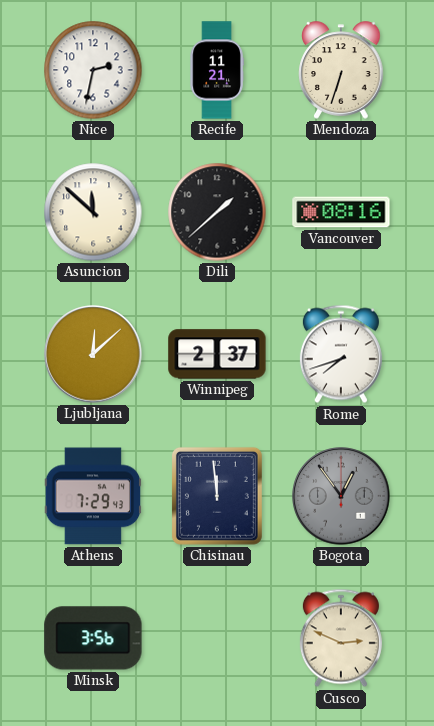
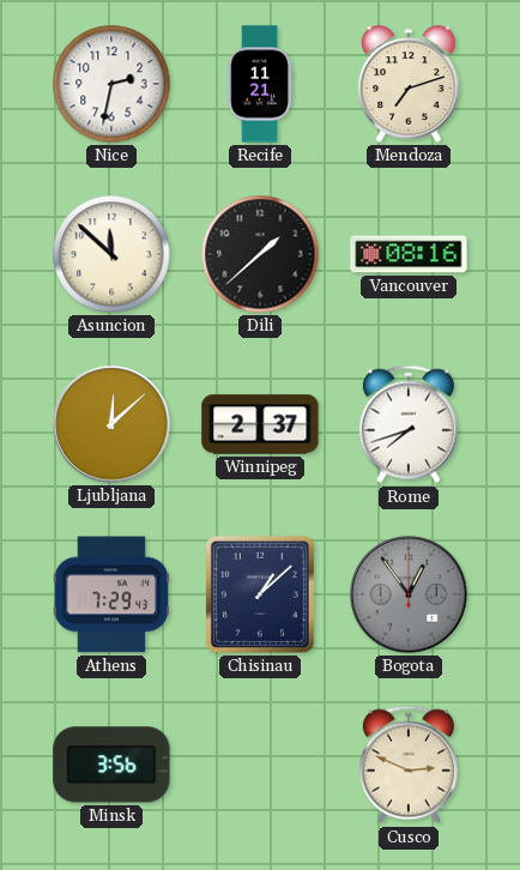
Mendoza: 6:33 -> 7:12
Chisinau: 11:59 -> 1:08
